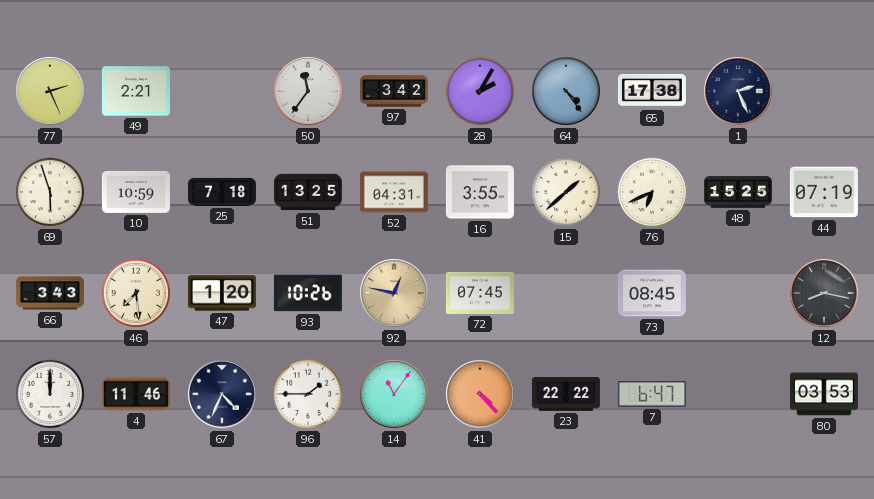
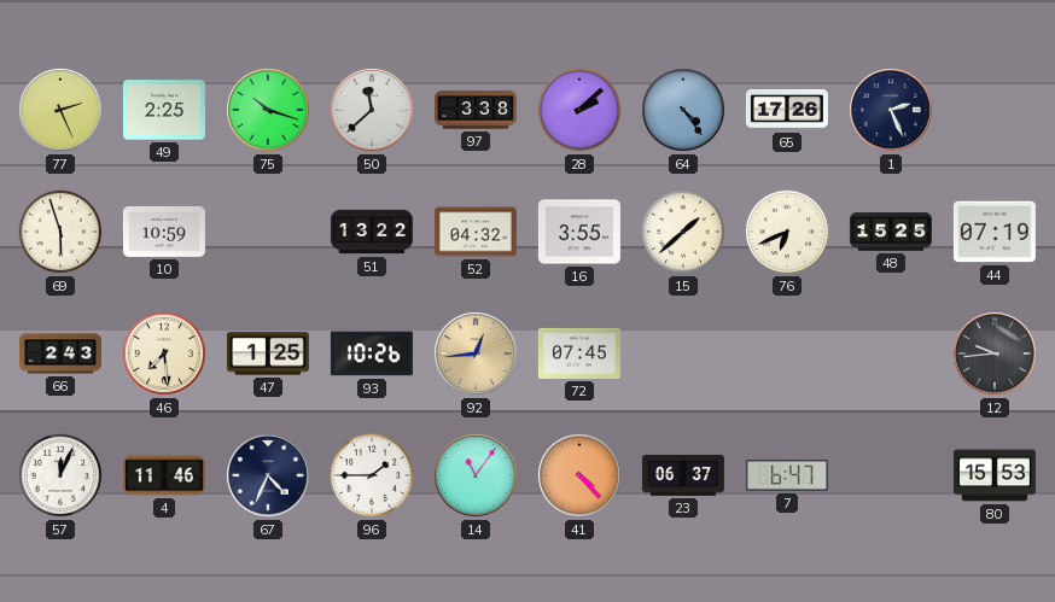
49: 2:21 -> 2:25
75: none -> 10:18
50: 11:36 -> 11:38
97: 3:42 -> 3:38
28: 2:05 -> 2:08
65: 17:38 -> 17:26
25: 7:18 -> none
51: 13:25 -> 13:22
52: 04:31 -> 04:32
66: 3:43 -> 2:43
47: 1:20 -> 1:25
92: 12:47 -> 12:44
73: 08:45 -> none
12: 8:17 -> 9:44
57: 12:00 -> 12:04
23: 22:22 -> 06:37
80: 03:53 -> 15:53
